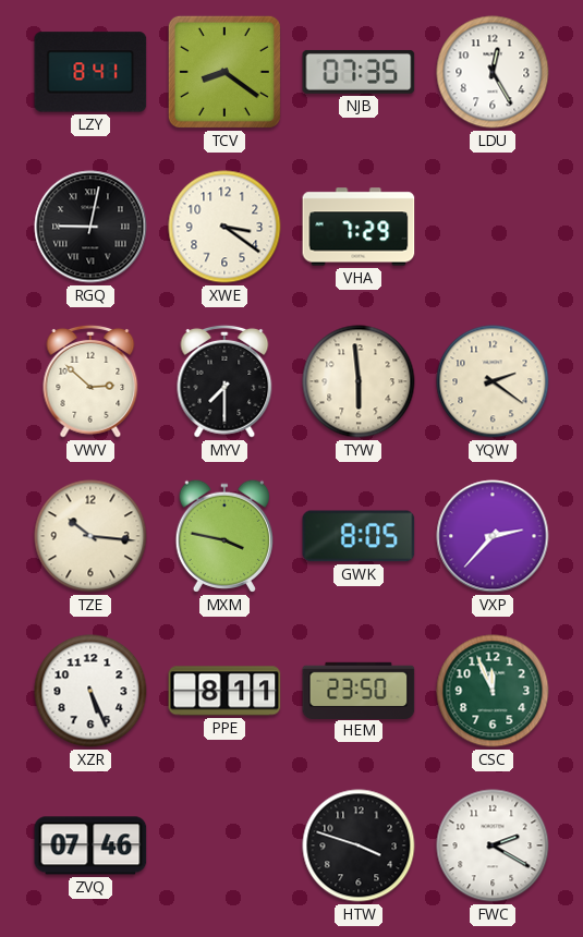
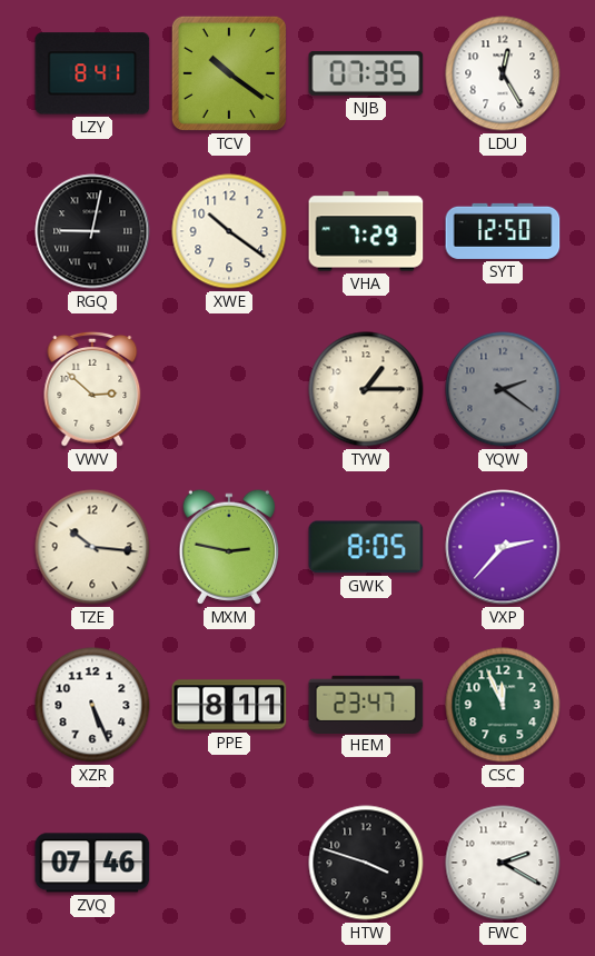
TCV: 8:21 -> 10:21
XWE: 3:21 -> 10:21
SYT: none -> 12:50
MYV: 7:30 -> none
TYW: 5:59 -> 1:15
YQW dial: cream -> grey
MXM: 3:47 -> 2:47
HEM: 23:50 -> 23:47
